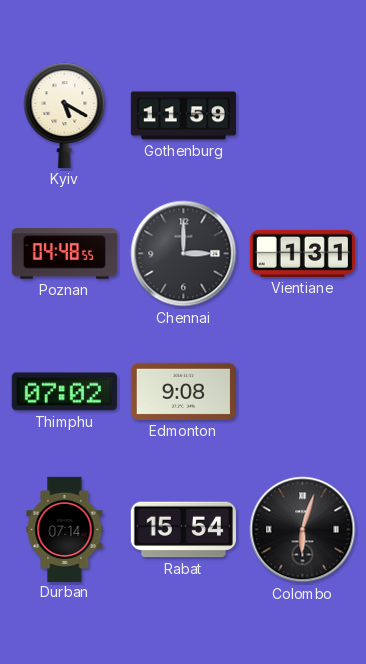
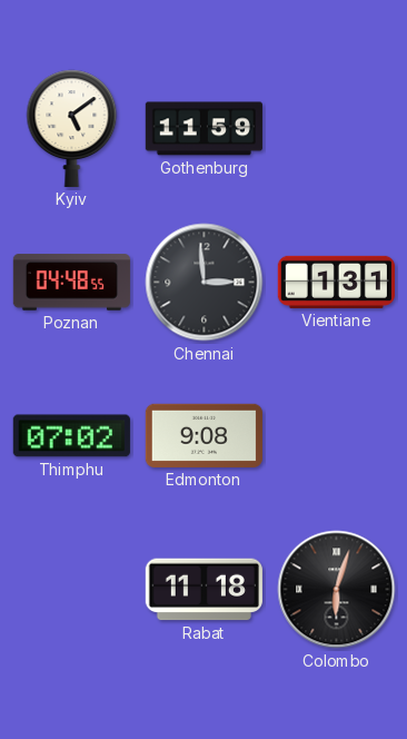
Kyiv: 5:20 -> 5:09
Chennai: 3:00 -> 2:59
Durban: 07:14 -> none
Rabat: 15:54 -> 11:18
